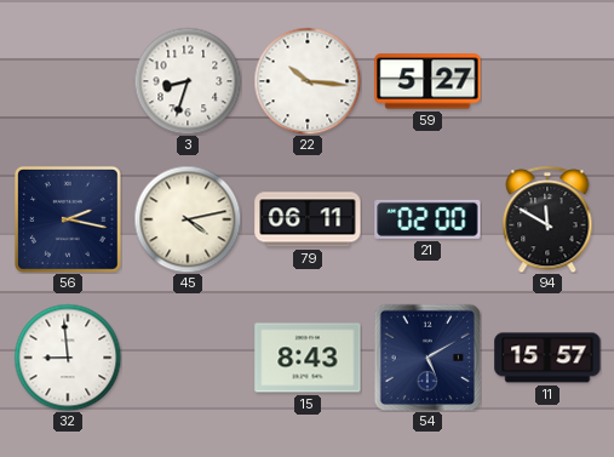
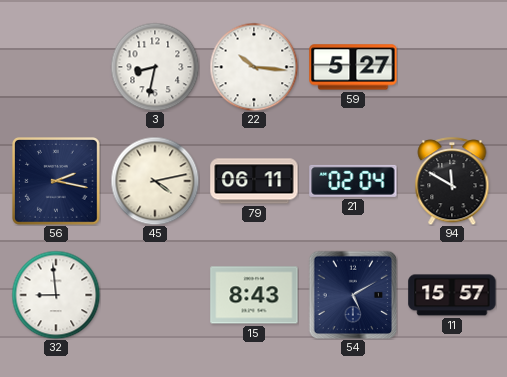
3: 8:33 -> 8:32
21: 02:00 -> 02:04
